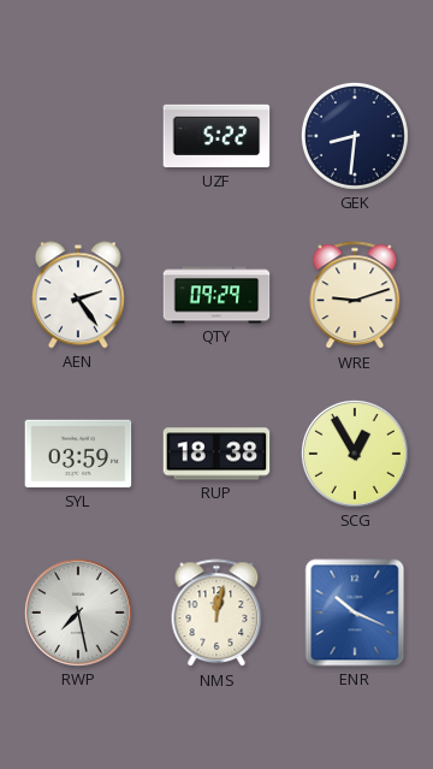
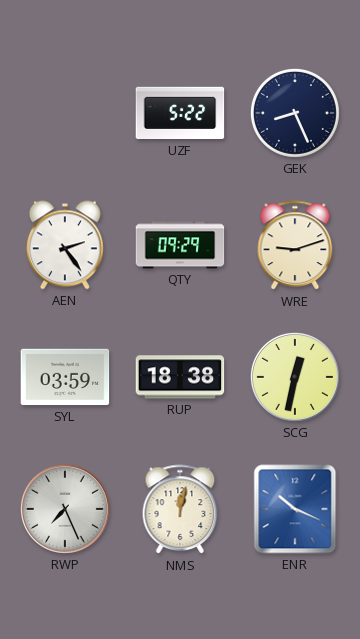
GEK: 8:31 -> 8:26
SCG: 12:55 -> 12:32
RWP: 7:28 -> 7:26
